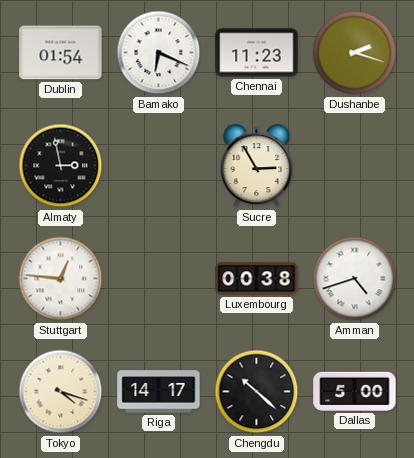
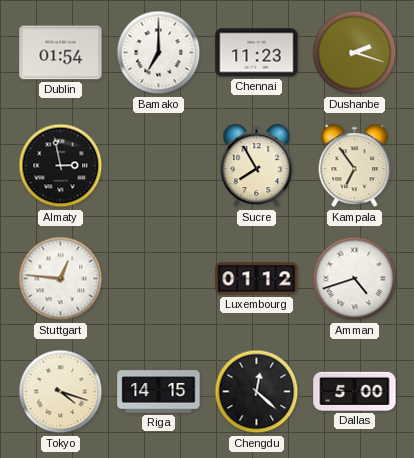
Bamako: 6:19 -> 7:00
Sucre: 2:55 -> 7:55
Kampala: none -> 6:54
Luxembourg: 00:38 -> 01:12
Riga: 14:17 -> 14:15
Chengdu: 10:22 -> 12:22
